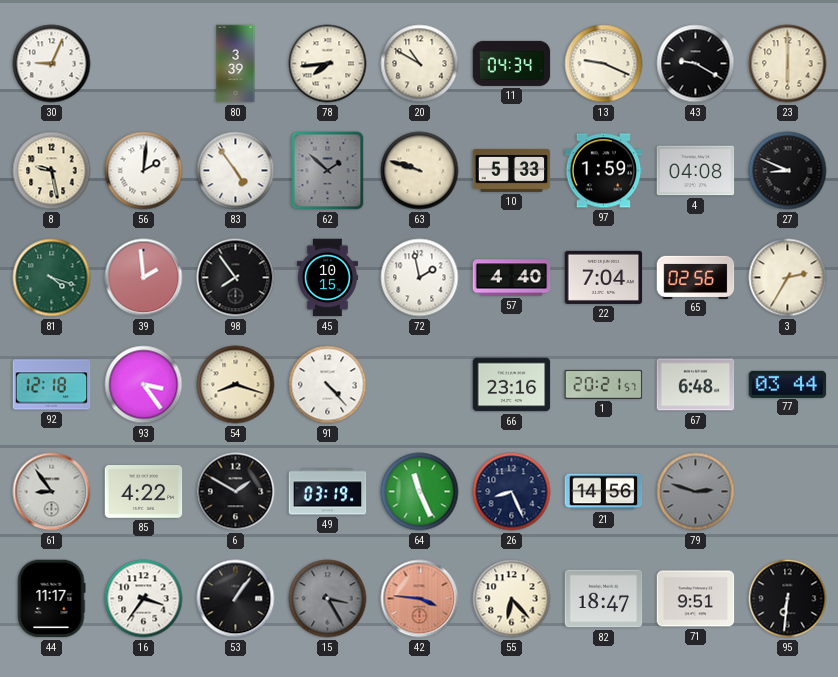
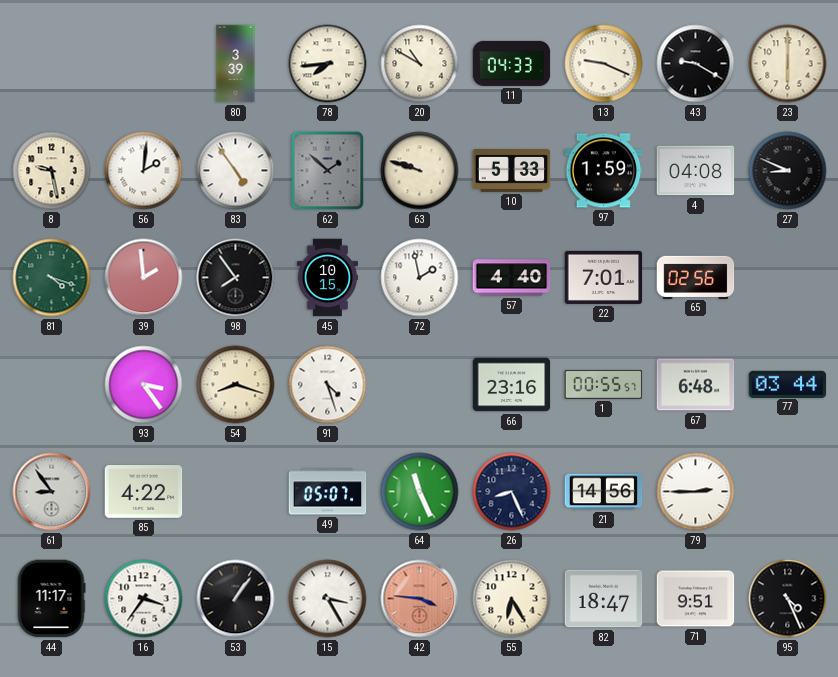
30: 9:04 -> none
11: 04:34 -> 04:33
22: 7:04 -> 7:01
3: 2:35 -> none
92: 12:18 -> none
91: 4:23 -> 4:27
1: 20:21 -> 00:55
6: 1:50 -> none
49: 03:19 -> 05:07
79: 2:48 -> 2:45
79 dial: grey -> white
15 dial: grey -> white
55: 6:23 -> 6:25
95: 6:31 -> 4:26
